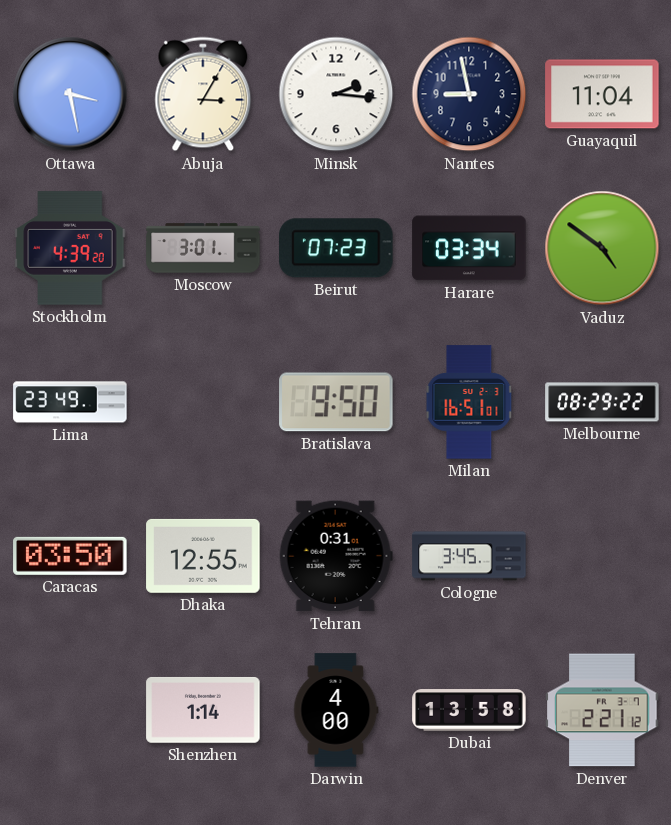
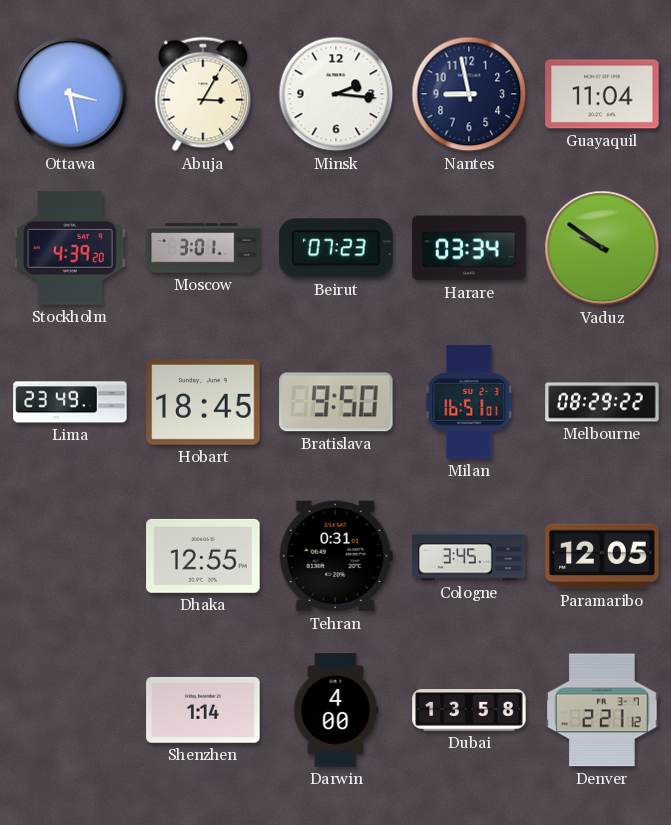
Vaduz: 4:51 -> 9:51
Hobart: none -> 18:45
Caracas: 03:50 -> none
Paramaribo: none -> 12:05
